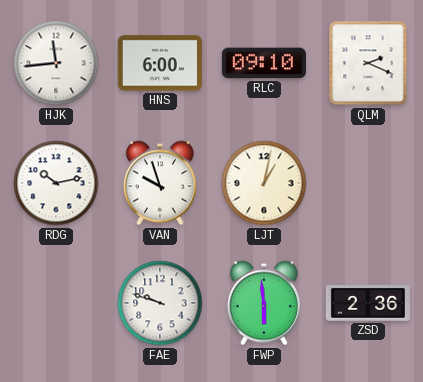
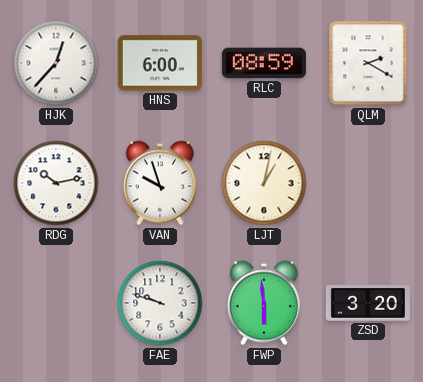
HJK: 11:44 -> 12:37
RLC: 09:10 -> 08:59
QLM: 2:19 -> 2:20
ZSD: 2:36 -> 3:20
